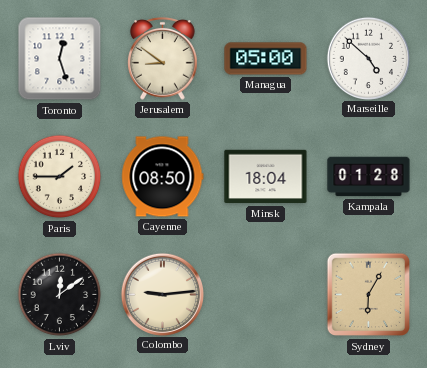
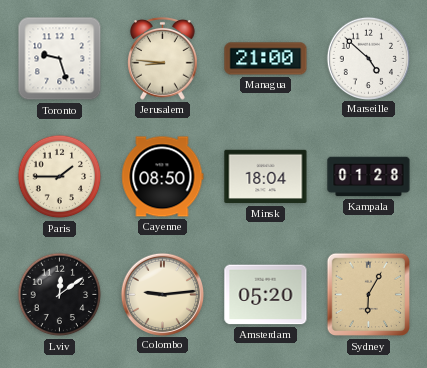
Toronto: 12:27 -> 9:27
Jerusalem: 8:51 -> 8:46
Managua: 05:00 -> 21:00
Amsterdam: none -> 05:20
